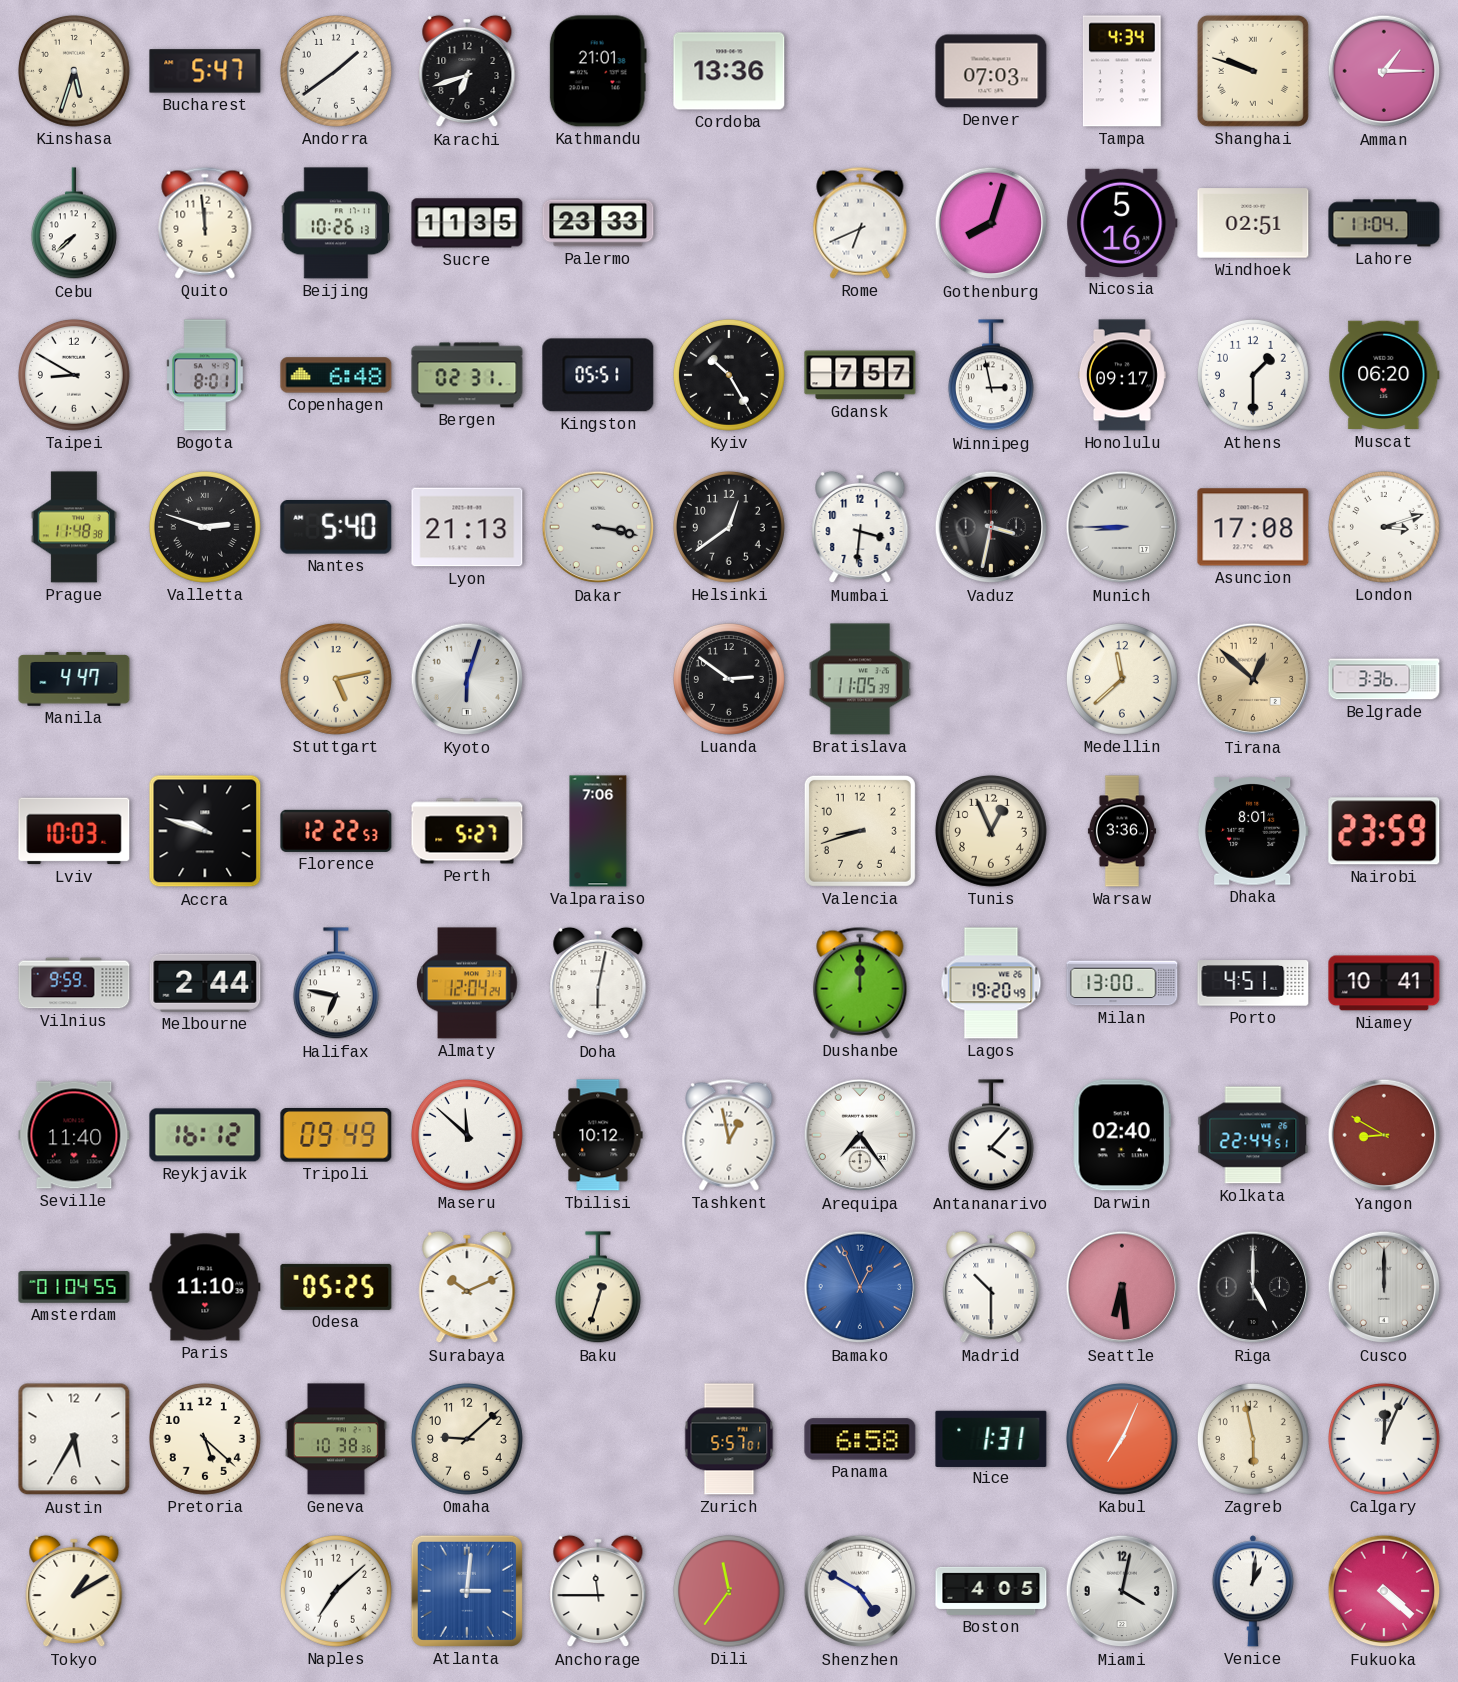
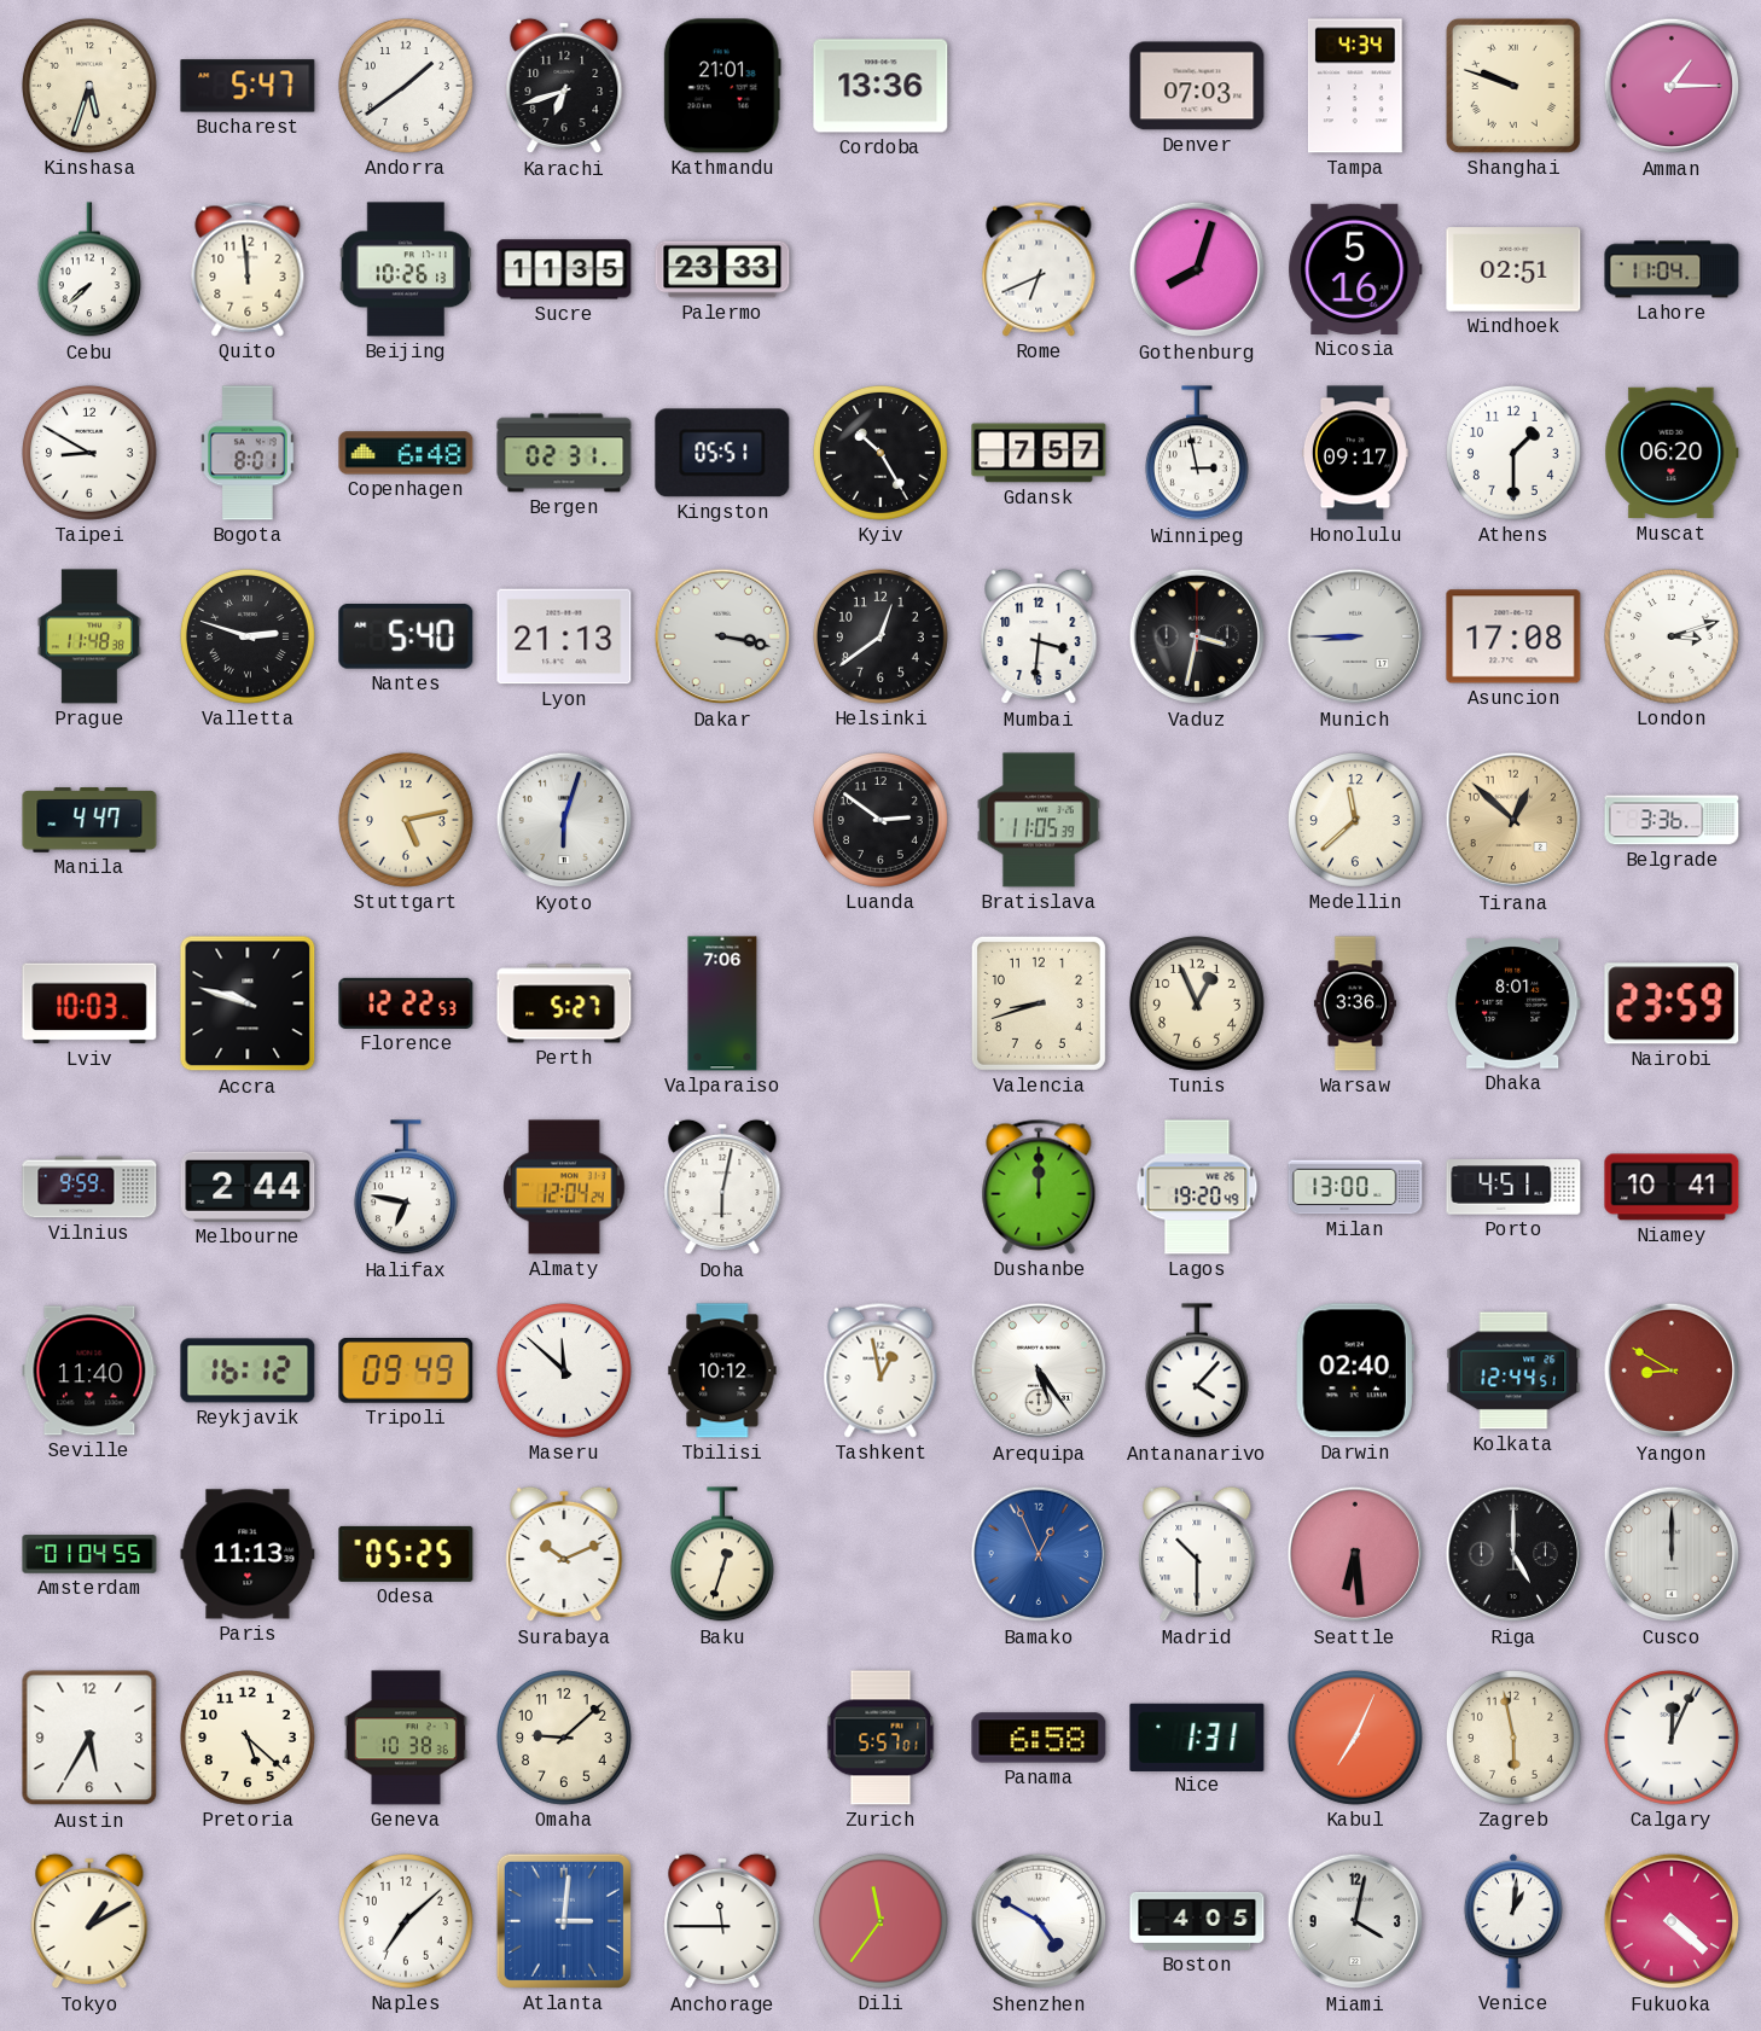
Arequipa: 7:24 -> 5:24
Kolkata: 22:44 -> 12:44
Paris: 11:10 -> 11:13
